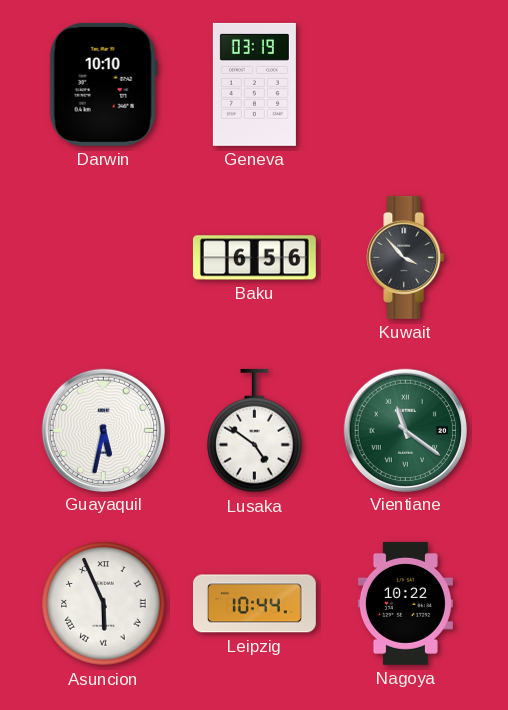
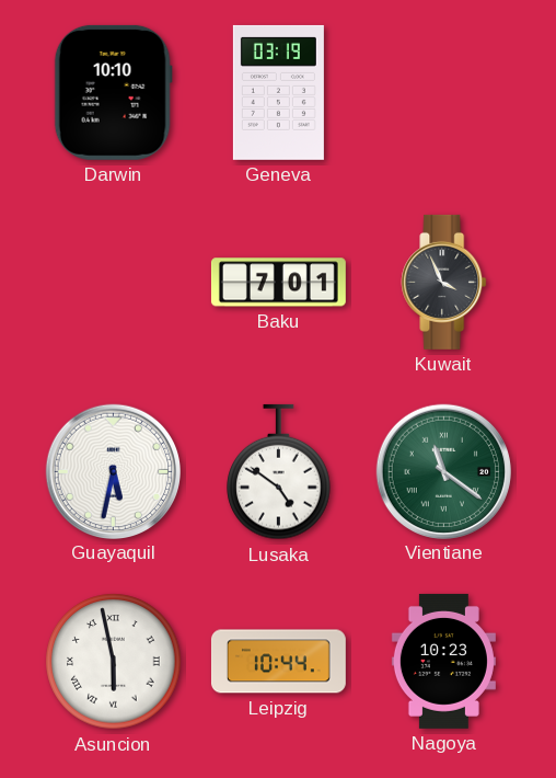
Baku: 6:56 -> 7:01
Kuwait: 3:53 -> 3:56
Asuncion: 5:56 -> 5:58
Nagoya: 10:22 -> 10:23
